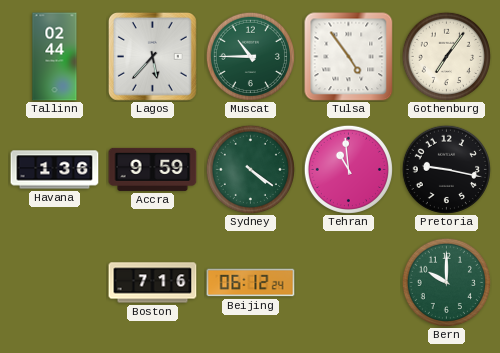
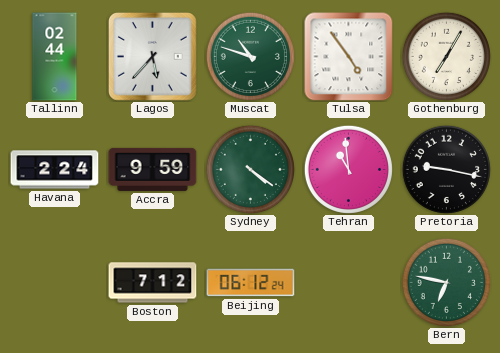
Muscat: 10:45 -> 10:48
Gothenburg: 7:06 -> 7:05
Havana: 1:36 -> 2:24
Boston: 7:16 -> 7:12
Bern: 10:00 -> 6:47
